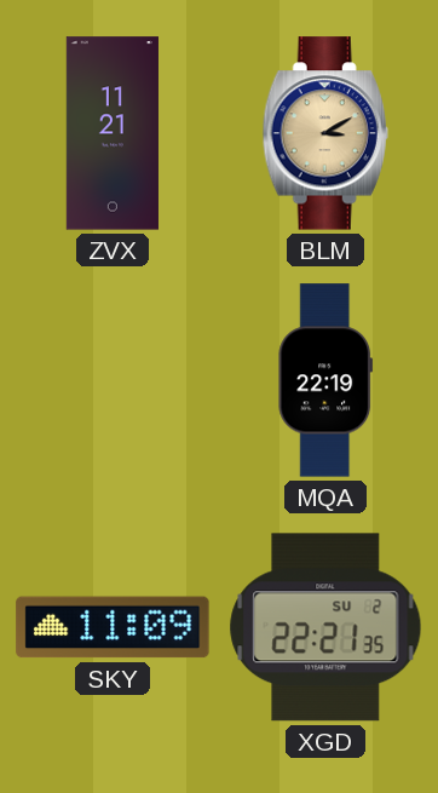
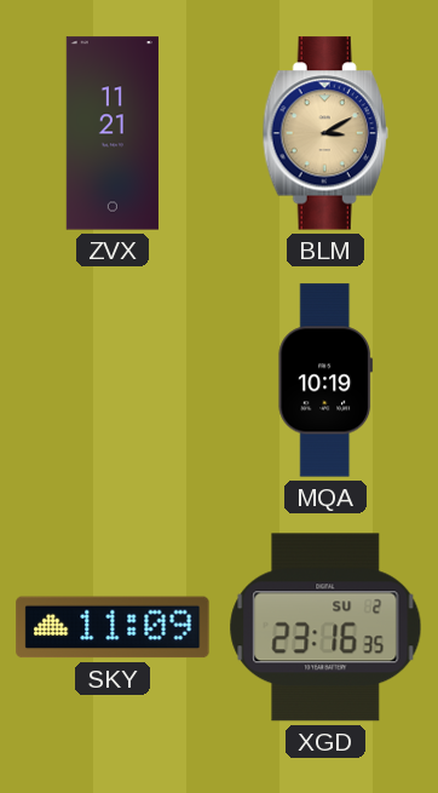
MQA: 22:19 -> 10:19
XGD: 22:21 -> 23:16
